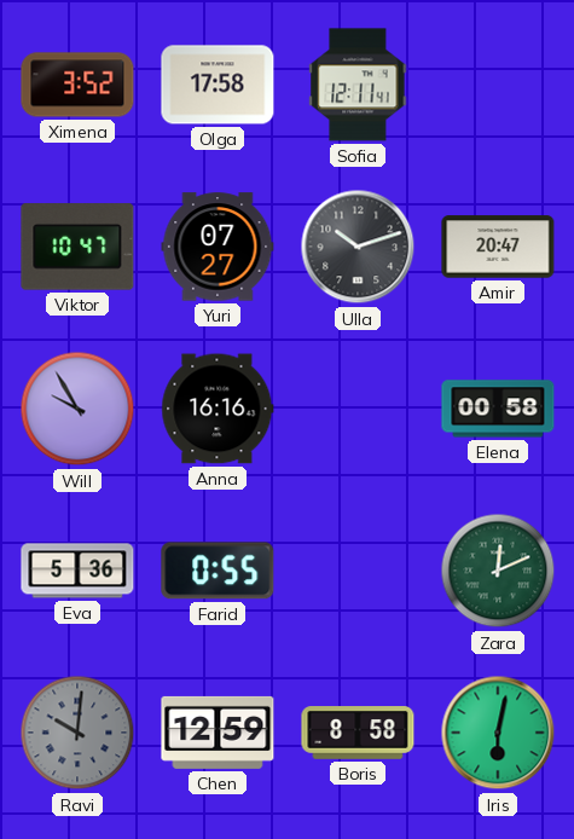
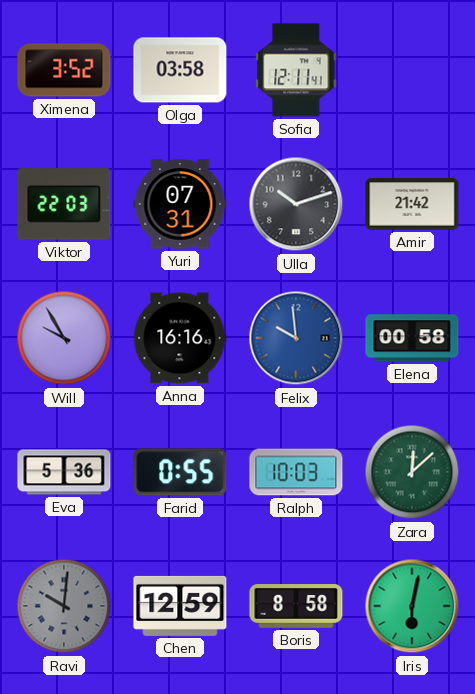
Olga: 17:58 -> 03:58
Viktor: 10:47 -> 22:03
Yuri: 07:27 -> 07:31
Amir: 20:47 -> 21:42
Felix: none -> 9:59
Ralph: none -> 10:03
Zara: 12:11 -> 12:08
